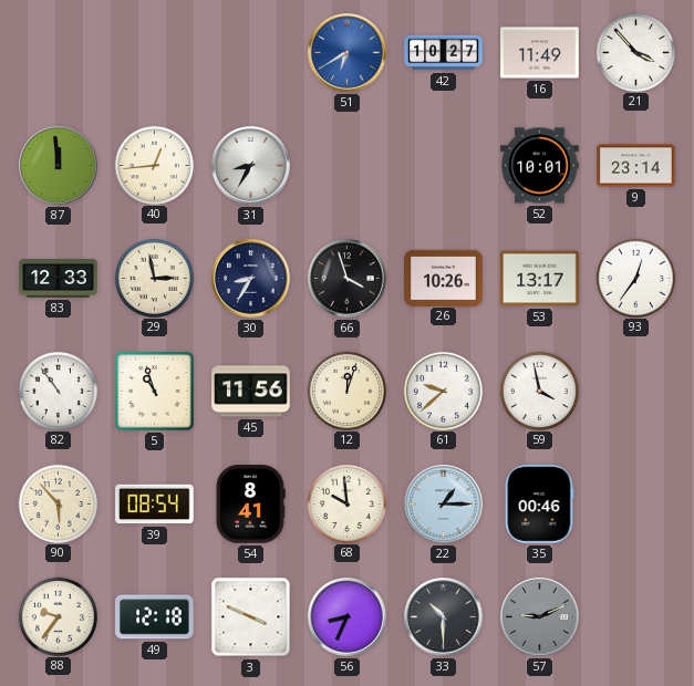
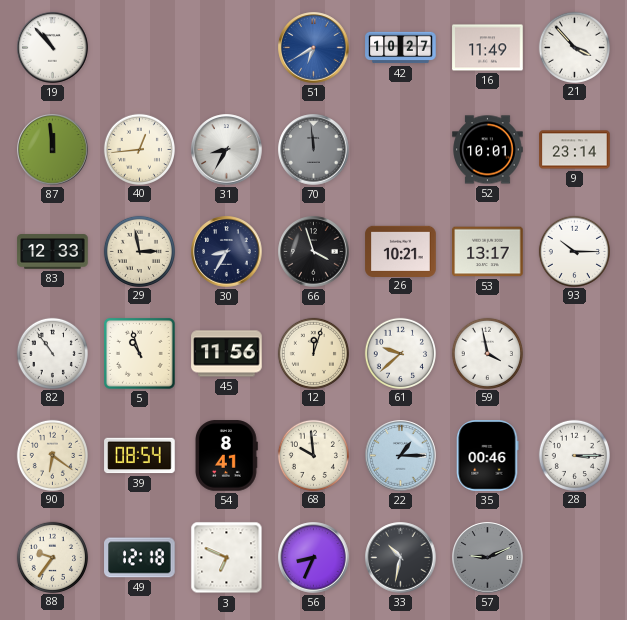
19: none -> 10:53
70: none -> 11:59
26: 10:26 -> 10:21
93: 12:36 -> 10:15
90: 5:53 -> 6:21
28: none -> 3:15
3: 3:49 -> 6:49
33: 10:30 -> 10:32
